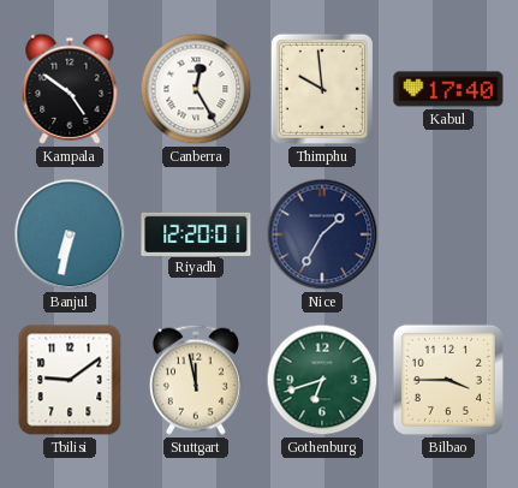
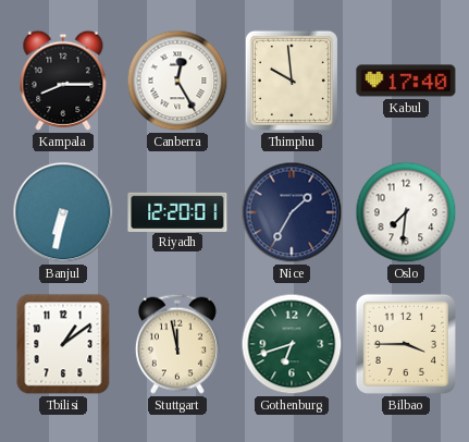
Kampala: 4:51 -> 8:15
Oslo: none -> 7:31
Tbilisi: 9:09 -> 1:09
